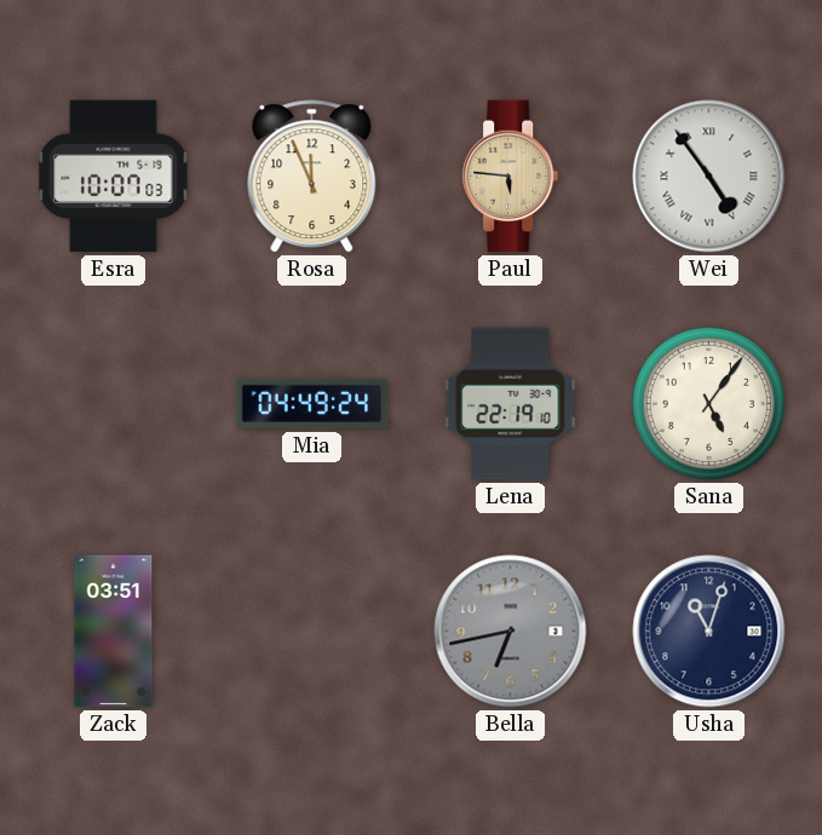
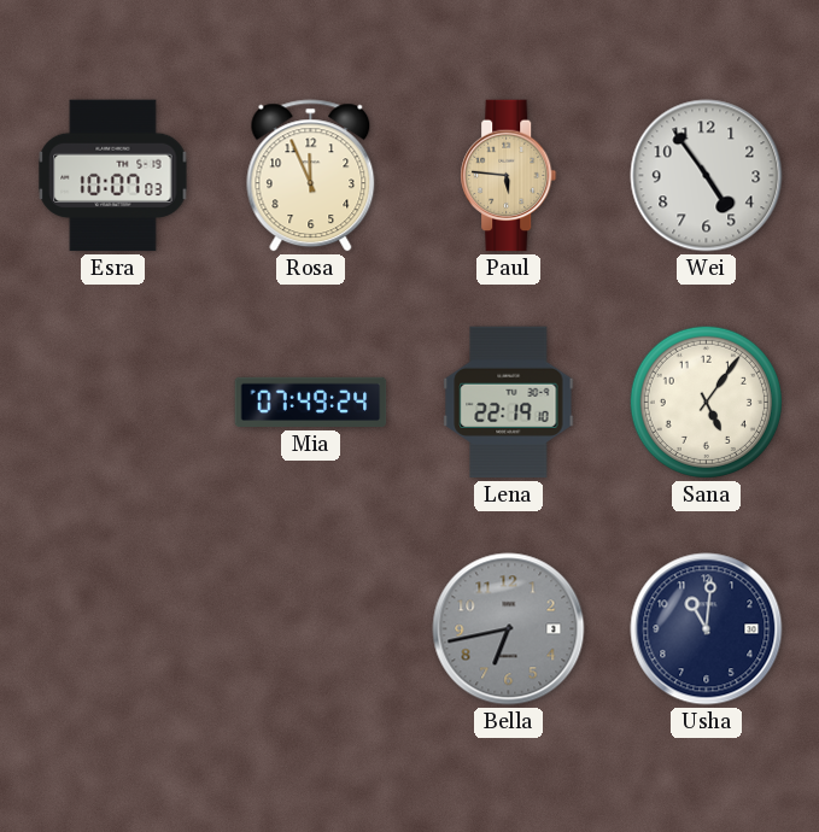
Wei numerals: Roman -> Arabic
Mia: 04:49 -> 07:49
Zack: 03:51 -> none
Usha: 11:03 -> 11:01
